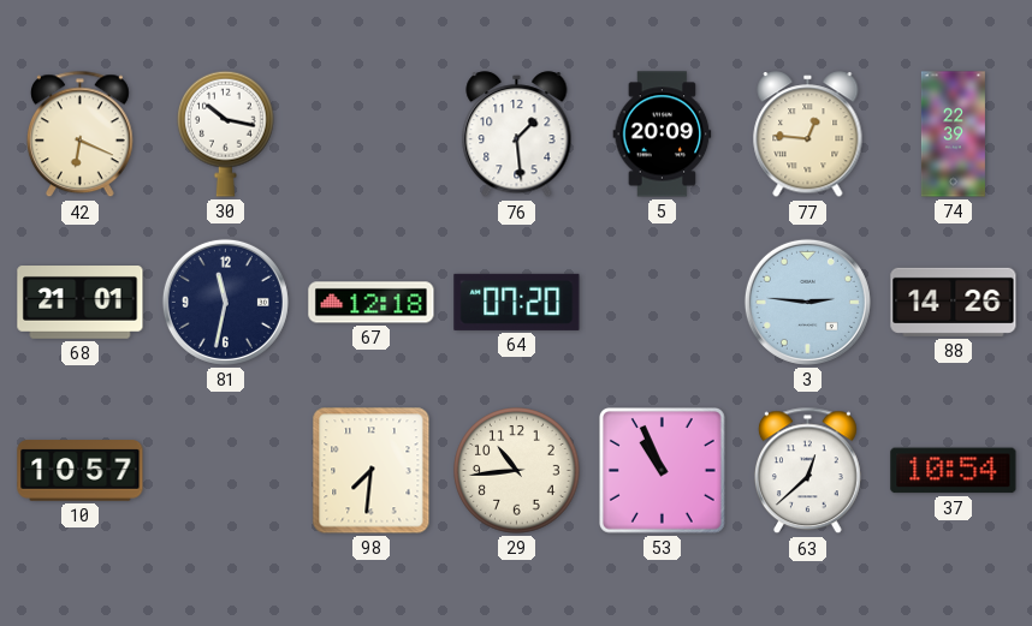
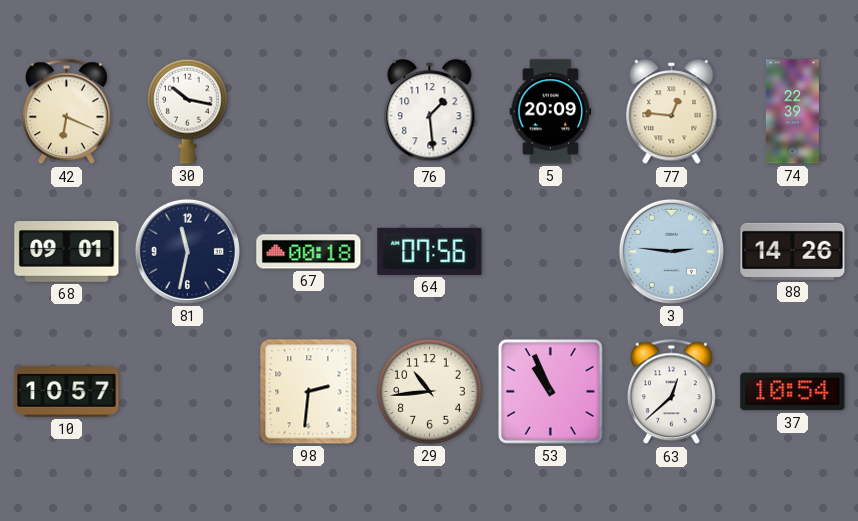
68: 21:01 -> 09:01
67: 12:18 -> 00:18
64: 07:20 -> 07:56
98: 7:31 -> 2:31
